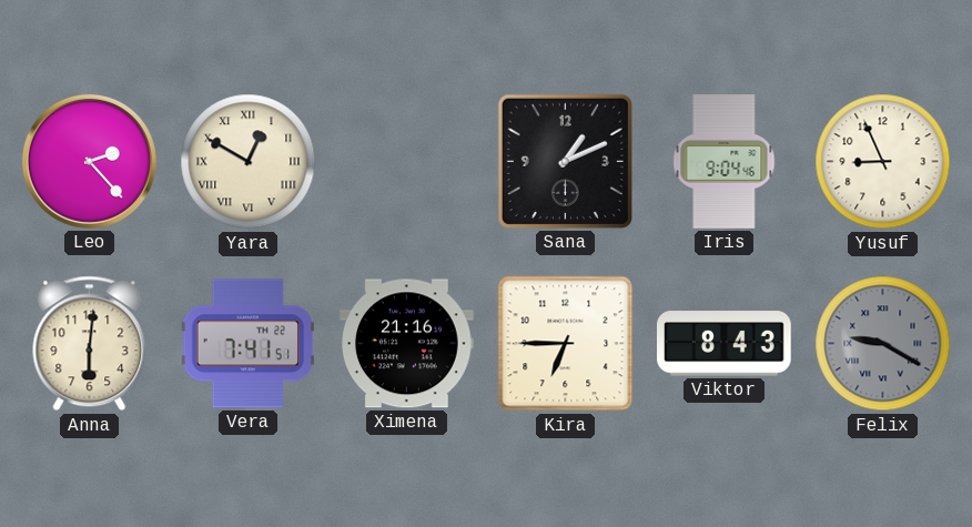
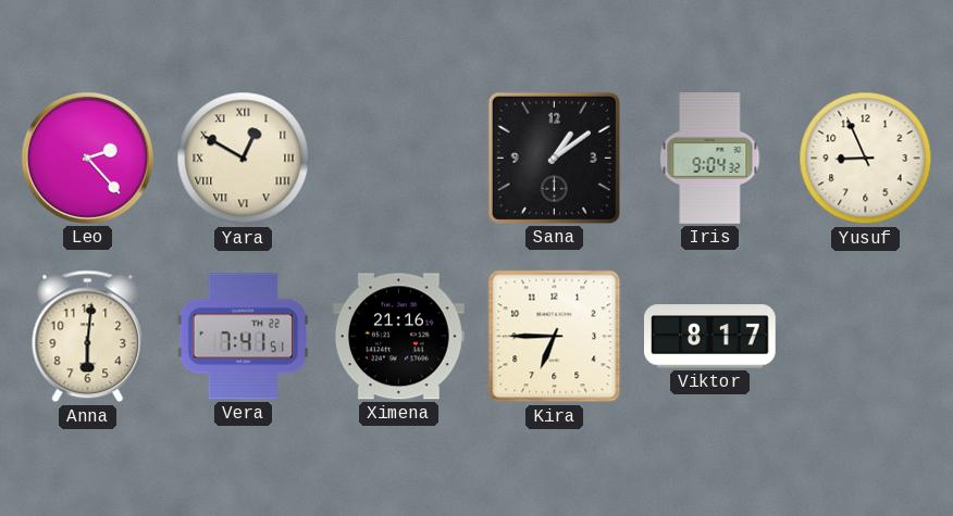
Sana: 1:11 -> 1:09
Iris: 9:04:46 -> 9:04:32
Viktor: 8:43 -> 8:17
Felix: 9:20 -> none
